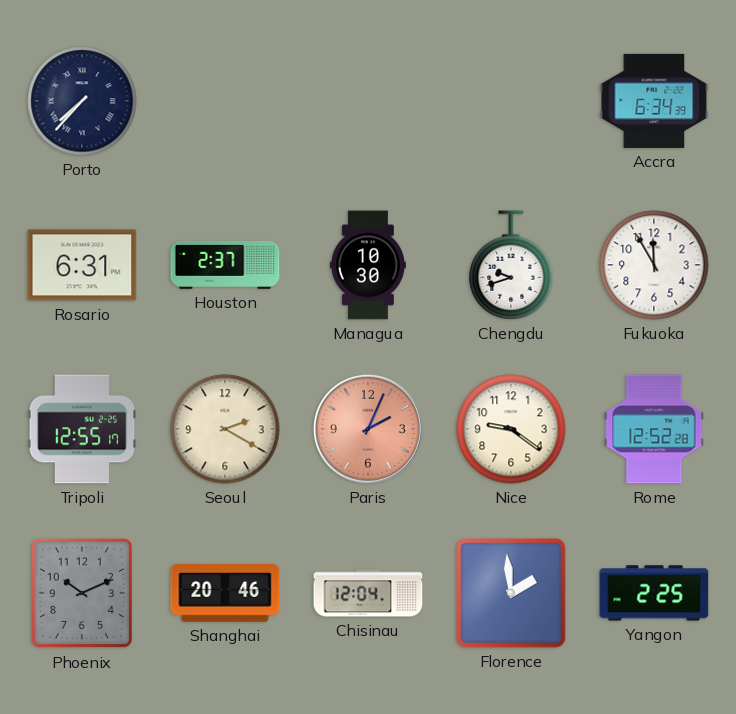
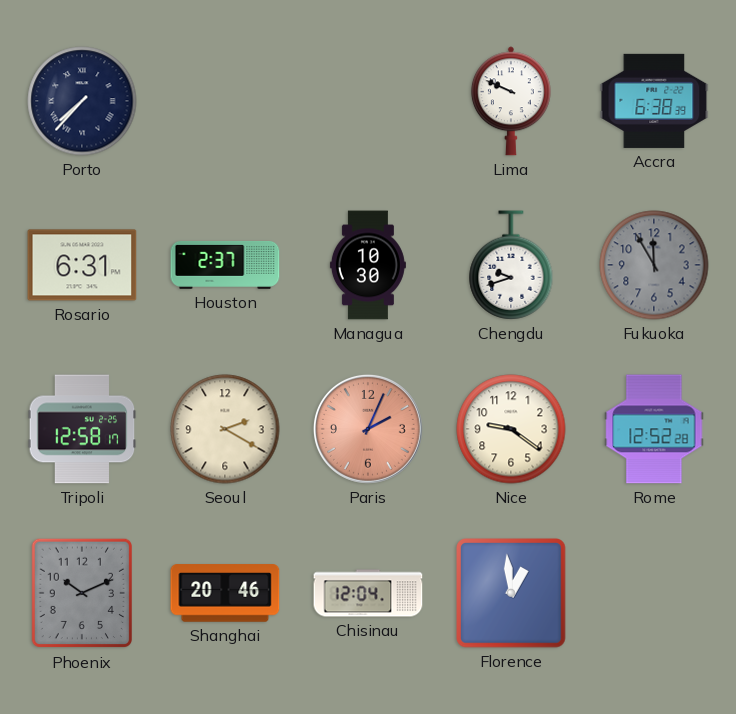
Lima: none -> 9:49
Accra: 6:34 -> 6:38
Fukuoka dial: white -> grey
Tripoli: 12:55 -> 12:58
Florence: 1:59 -> 12:59
Yangon: 2:25 -> none
